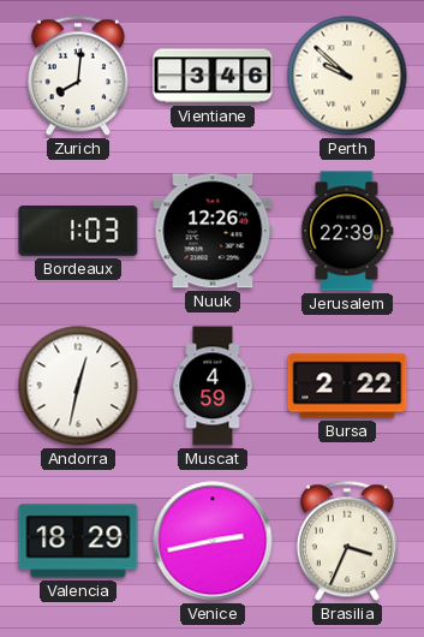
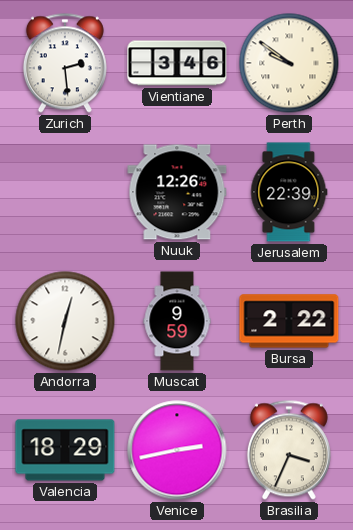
Zurich: 8:01 -> 2:29
Perth: 9:52 -> 9:51
Bordeaux: 1:03 -> none
Muscat: 4:59 -> 9:59
